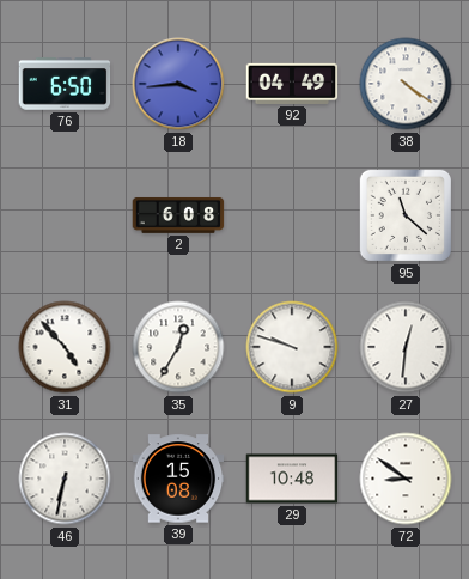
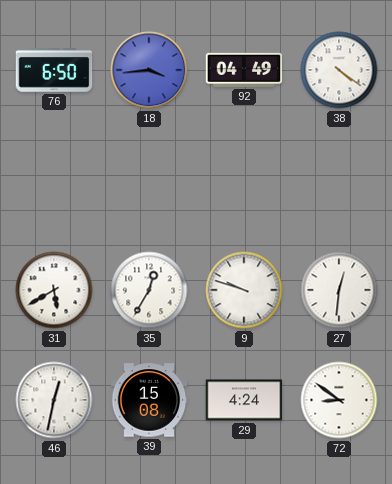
2: 6:08 -> none
95: 11:22 -> none
31: 4:53 -> 5:40
46: 6:32 -> 12:32
29: 10:48 -> 4:24
